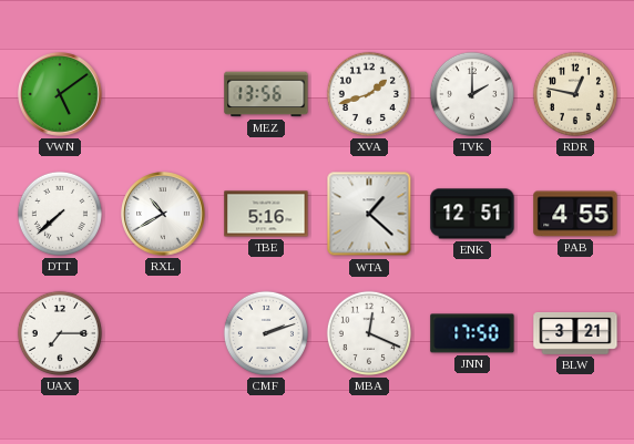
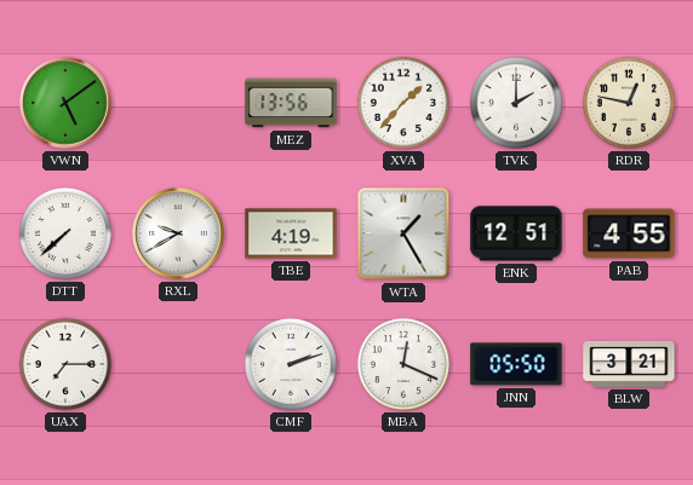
XVA: 1:42 -> 1:37
RXL: 10:40 -> 9:40
TBE: 5:16 -> 4:19
WTA: 1:22 -> 1:25
JNN: 17:50 -> 05:50
